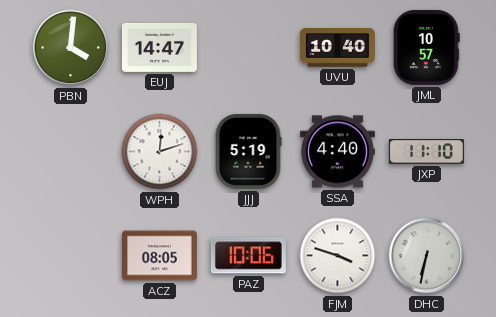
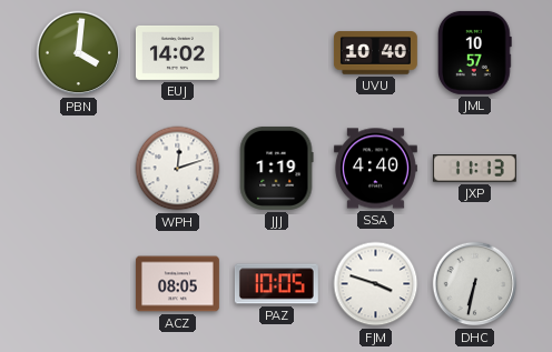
EUJ: 14:47 -> 14:02
JJJ: 5:19 -> 1:19
JXP: 11:10 -> 11:13
PAZ: 10:06 -> 10:05
